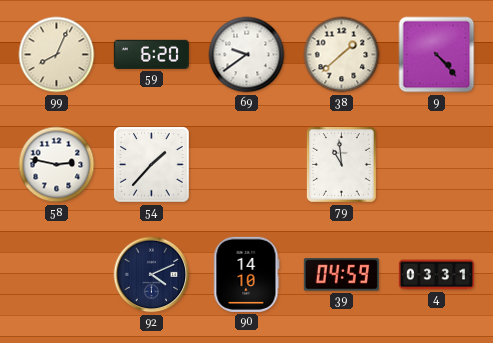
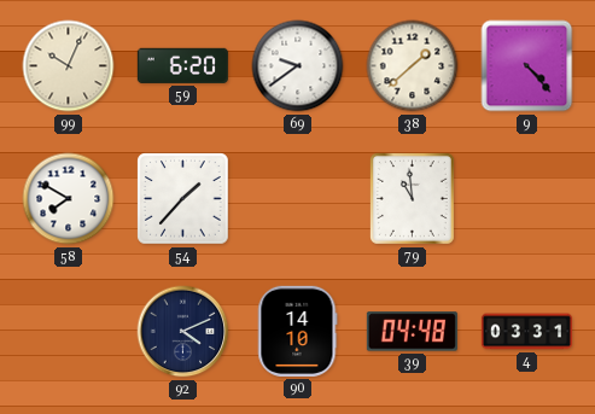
99: 8:04 -> 10:04
58: 2:47 -> 7:50
39: 04:59 -> 04:48
